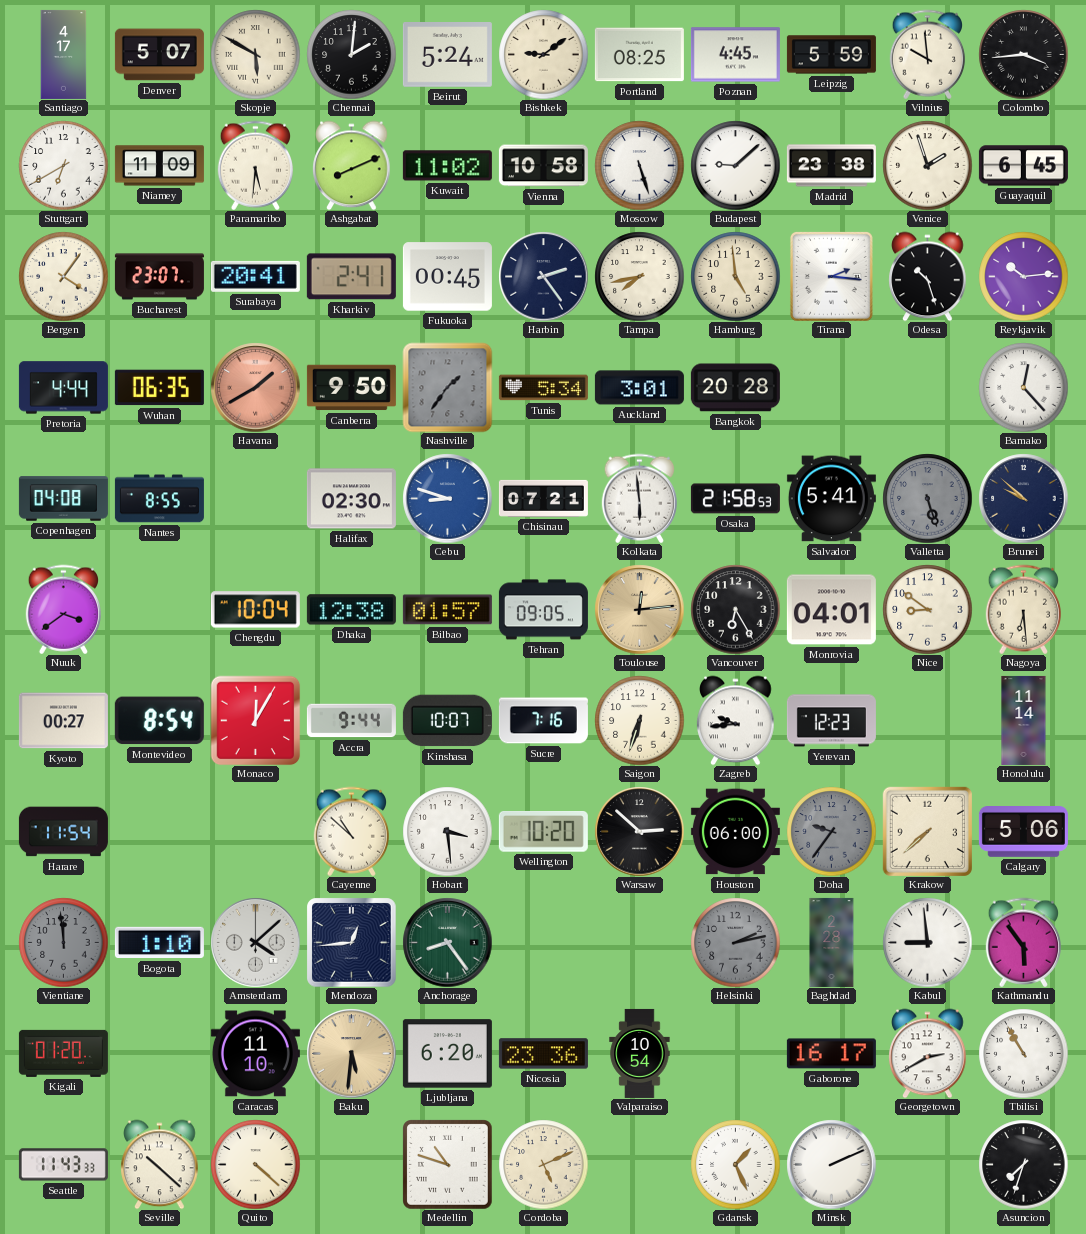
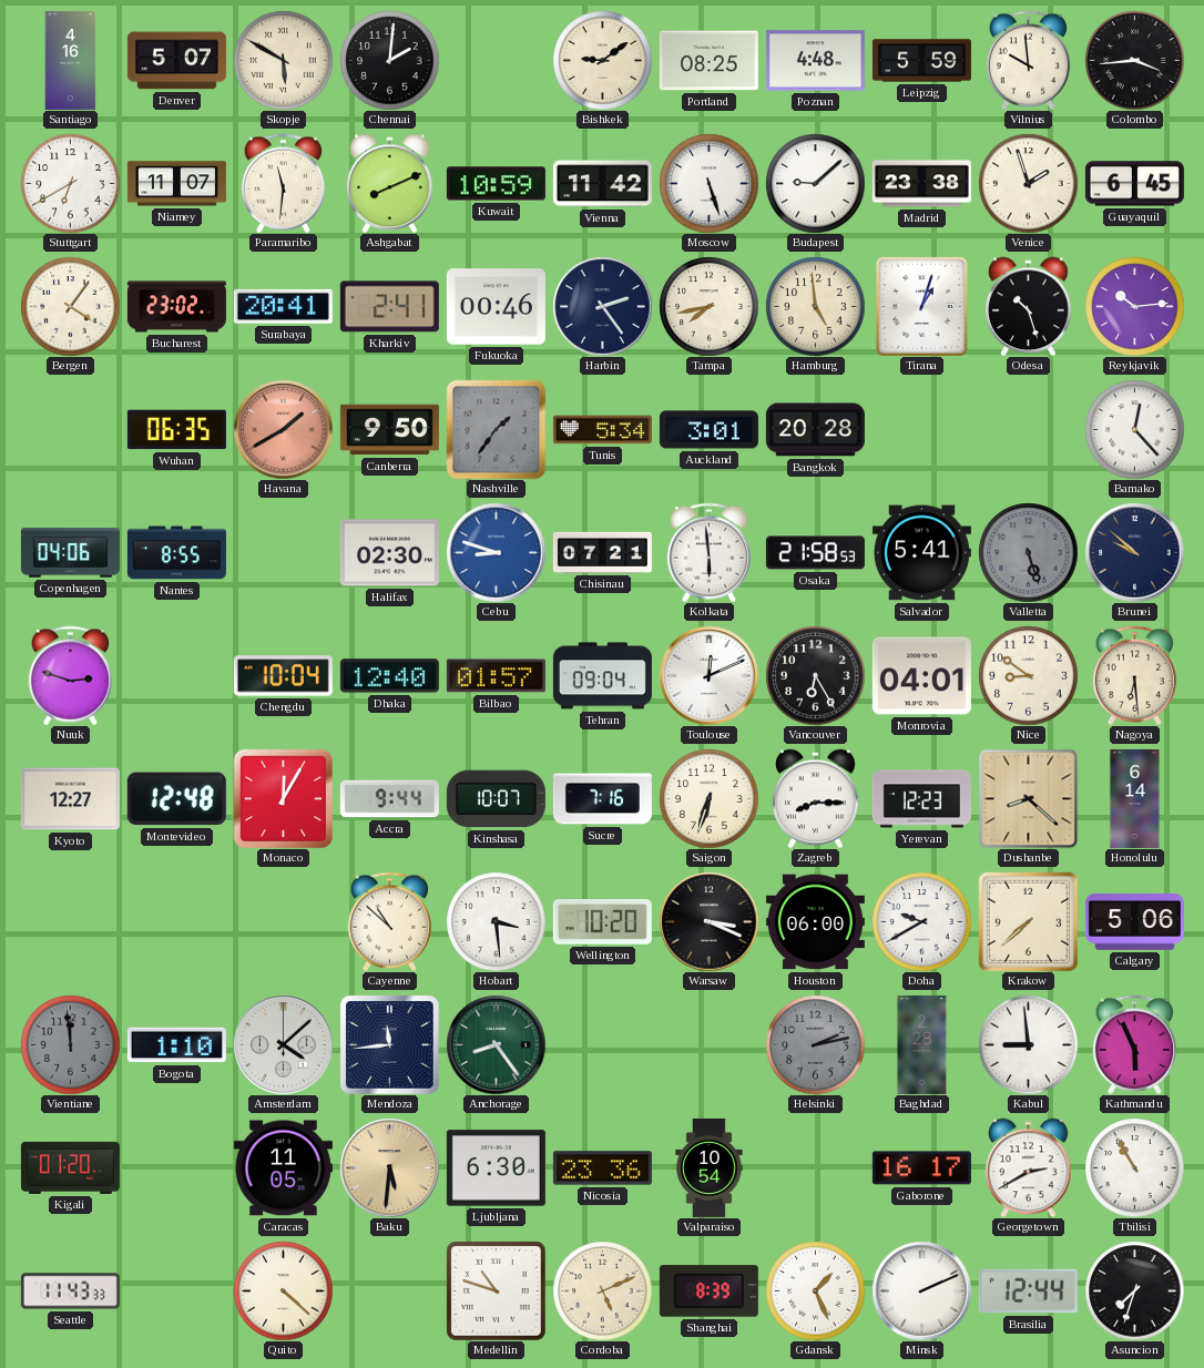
Santiago: 4:17 -> 4:16
Beirut: 5:24 -> none
Poznan: 4:45 -> 4:48
Niamey: 11:09 -> 11:07
Paramaribo: 5:31 -> 11:31
Kuwait: 11:02 -> 10:59
Vienna: 10:58 -> 11:42
Bucharest: 23:07 -> 23:02
Fukuoka: 00:45 -> 00:46
Tirana: 2:16 -> 1:03
Pretoria: 4:44 -> none
Copenhagen: 04:08 -> 04:06
Nuuk: 3:39 -> 2:48
Dhaka: 12:38 -> 12:40
Tehran: 09:05 -> 09:04
Toulouse: 12:14 -> 12:11
Toulouse dial: champagne -> white
Kyoto: 00:27 -> 12:27
Montevideo: 8:54 -> 12:48
Zagreb: 9:44 -> 8:15
Dushanbe: none -> 8:22
Honolulu: 11:14 -> 6:14
Harare: 11:54 -> none
Warsaw: 2:52 -> 3:19
Doha: 9:36 -> 9:40
Doha dial: grey -> white
Mendoza: 12:44 -> 11:44
Kathmandu: 5:54 -> 5:56
Caracas: 11:10 -> 11:05
Ljubljana: 6:20 -> 6:30
Seville: 10:22 -> none
Shanghai: none -> 8:39
Brasilia: none -> 12:44
